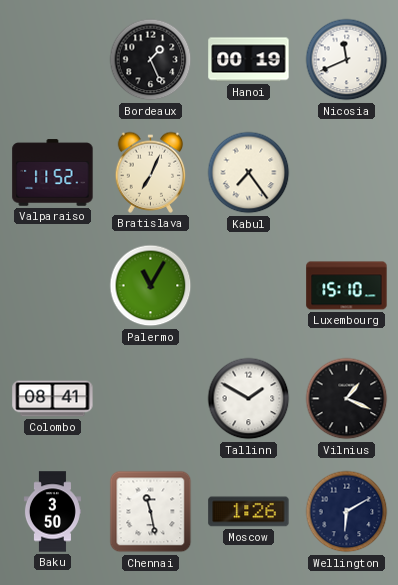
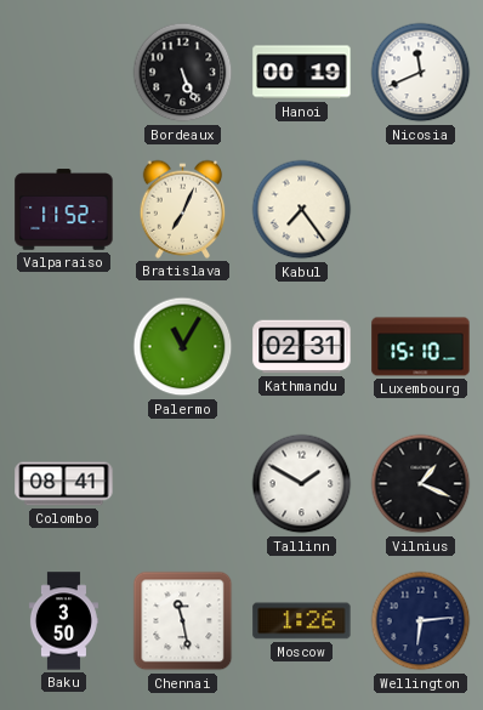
Bordeaux: 1:26 -> 5:26
Kathmandu: none -> 02:31
Wellington: 6:10 -> 6:14
